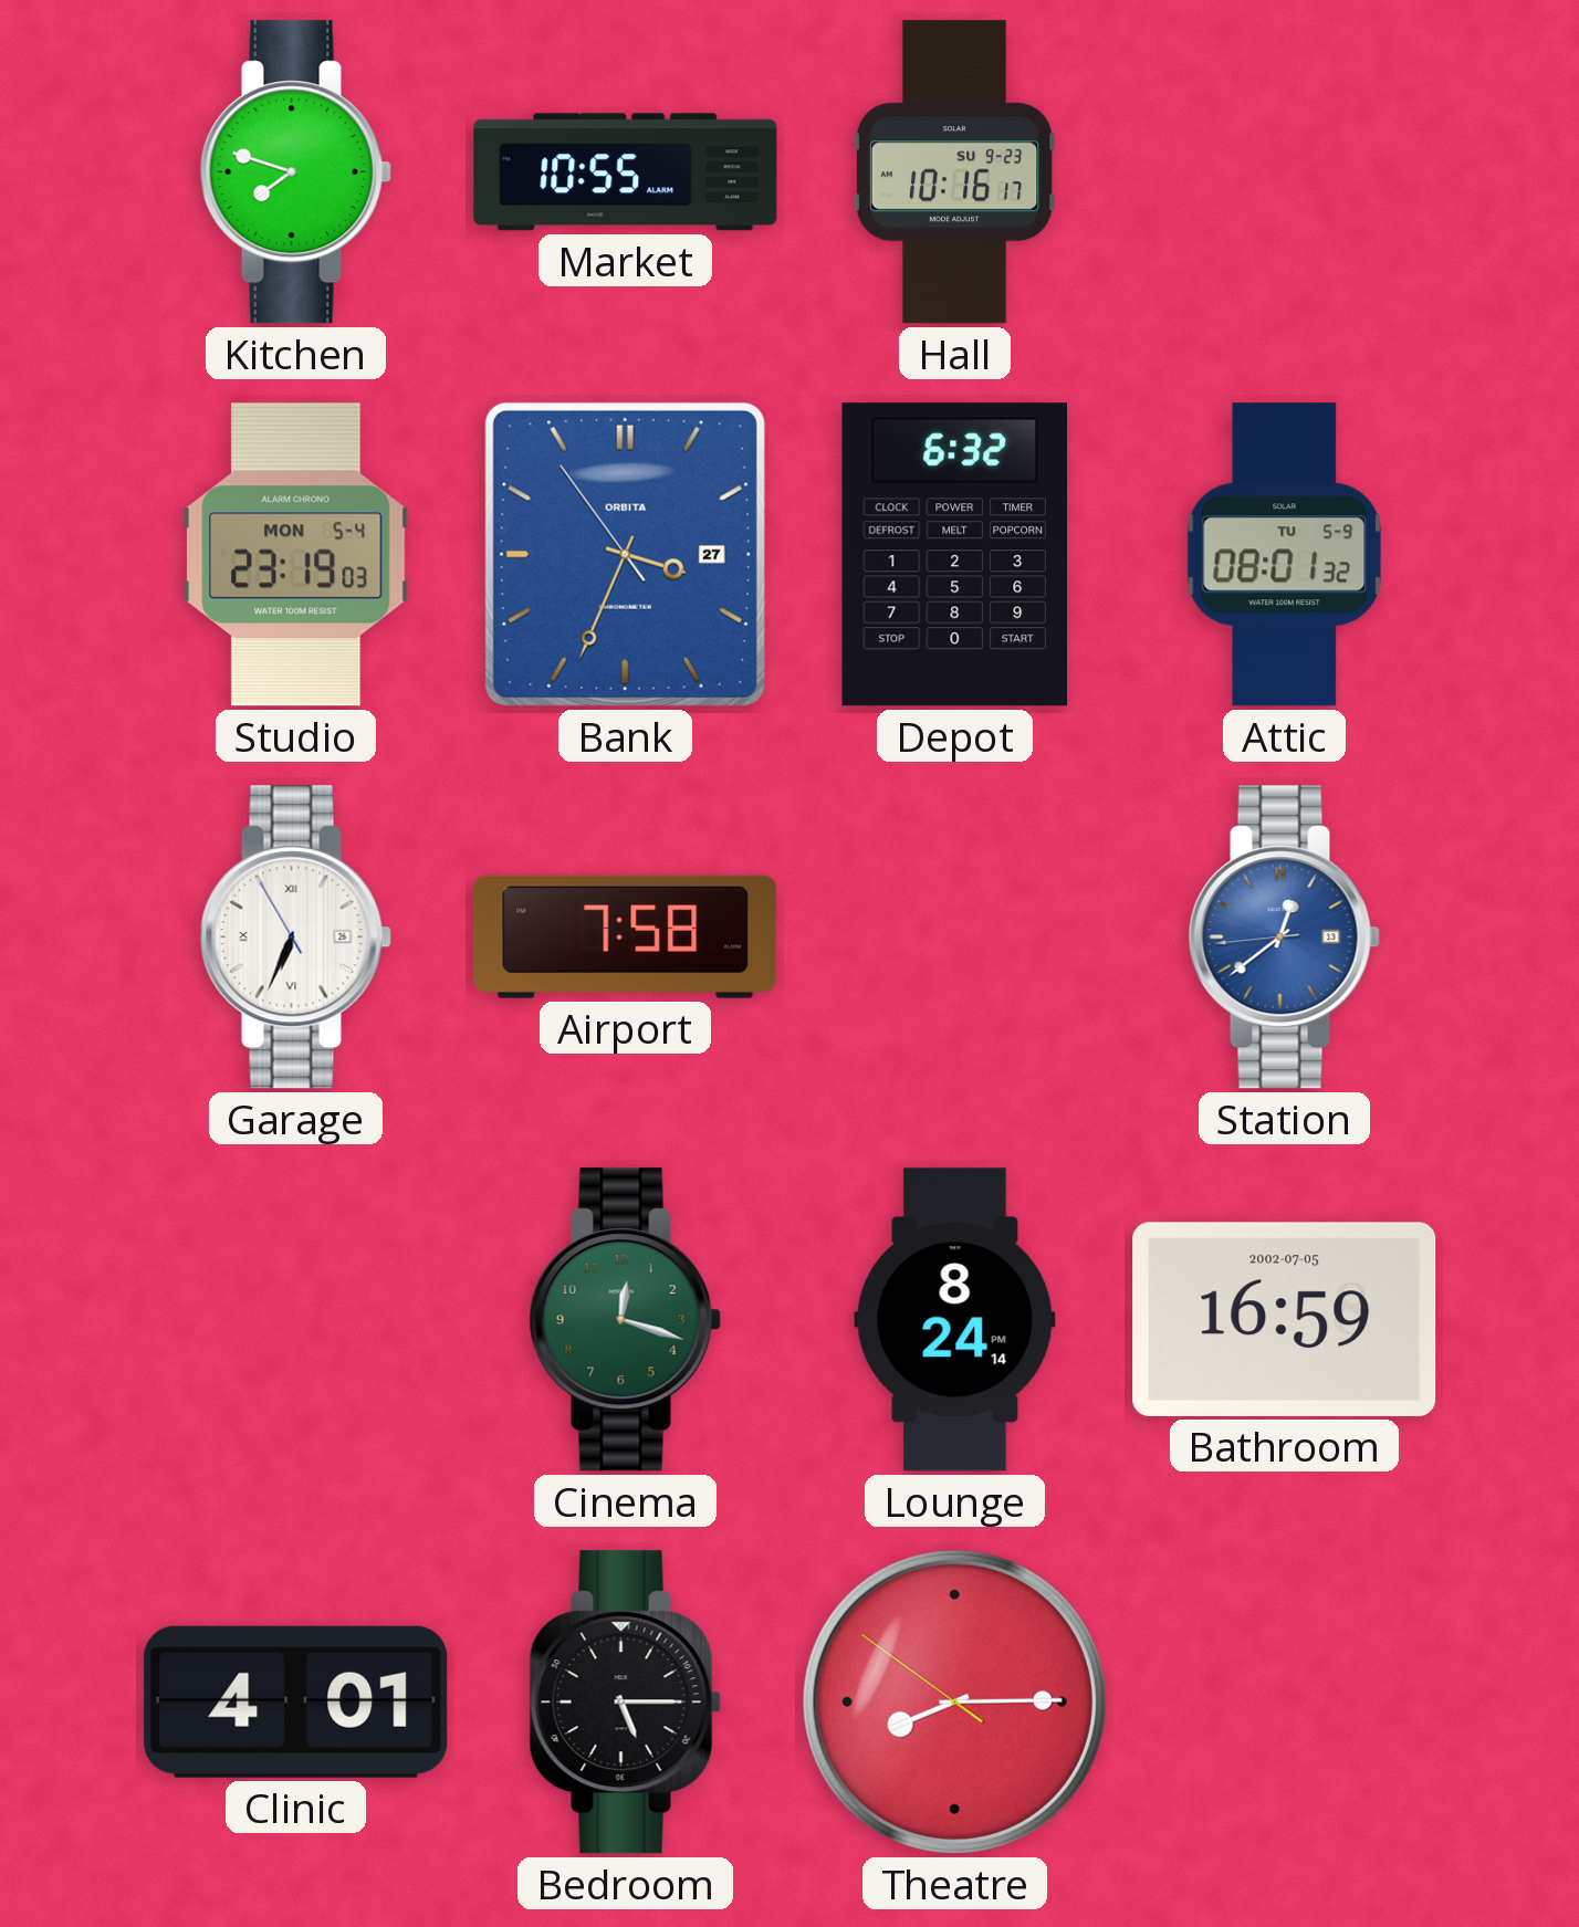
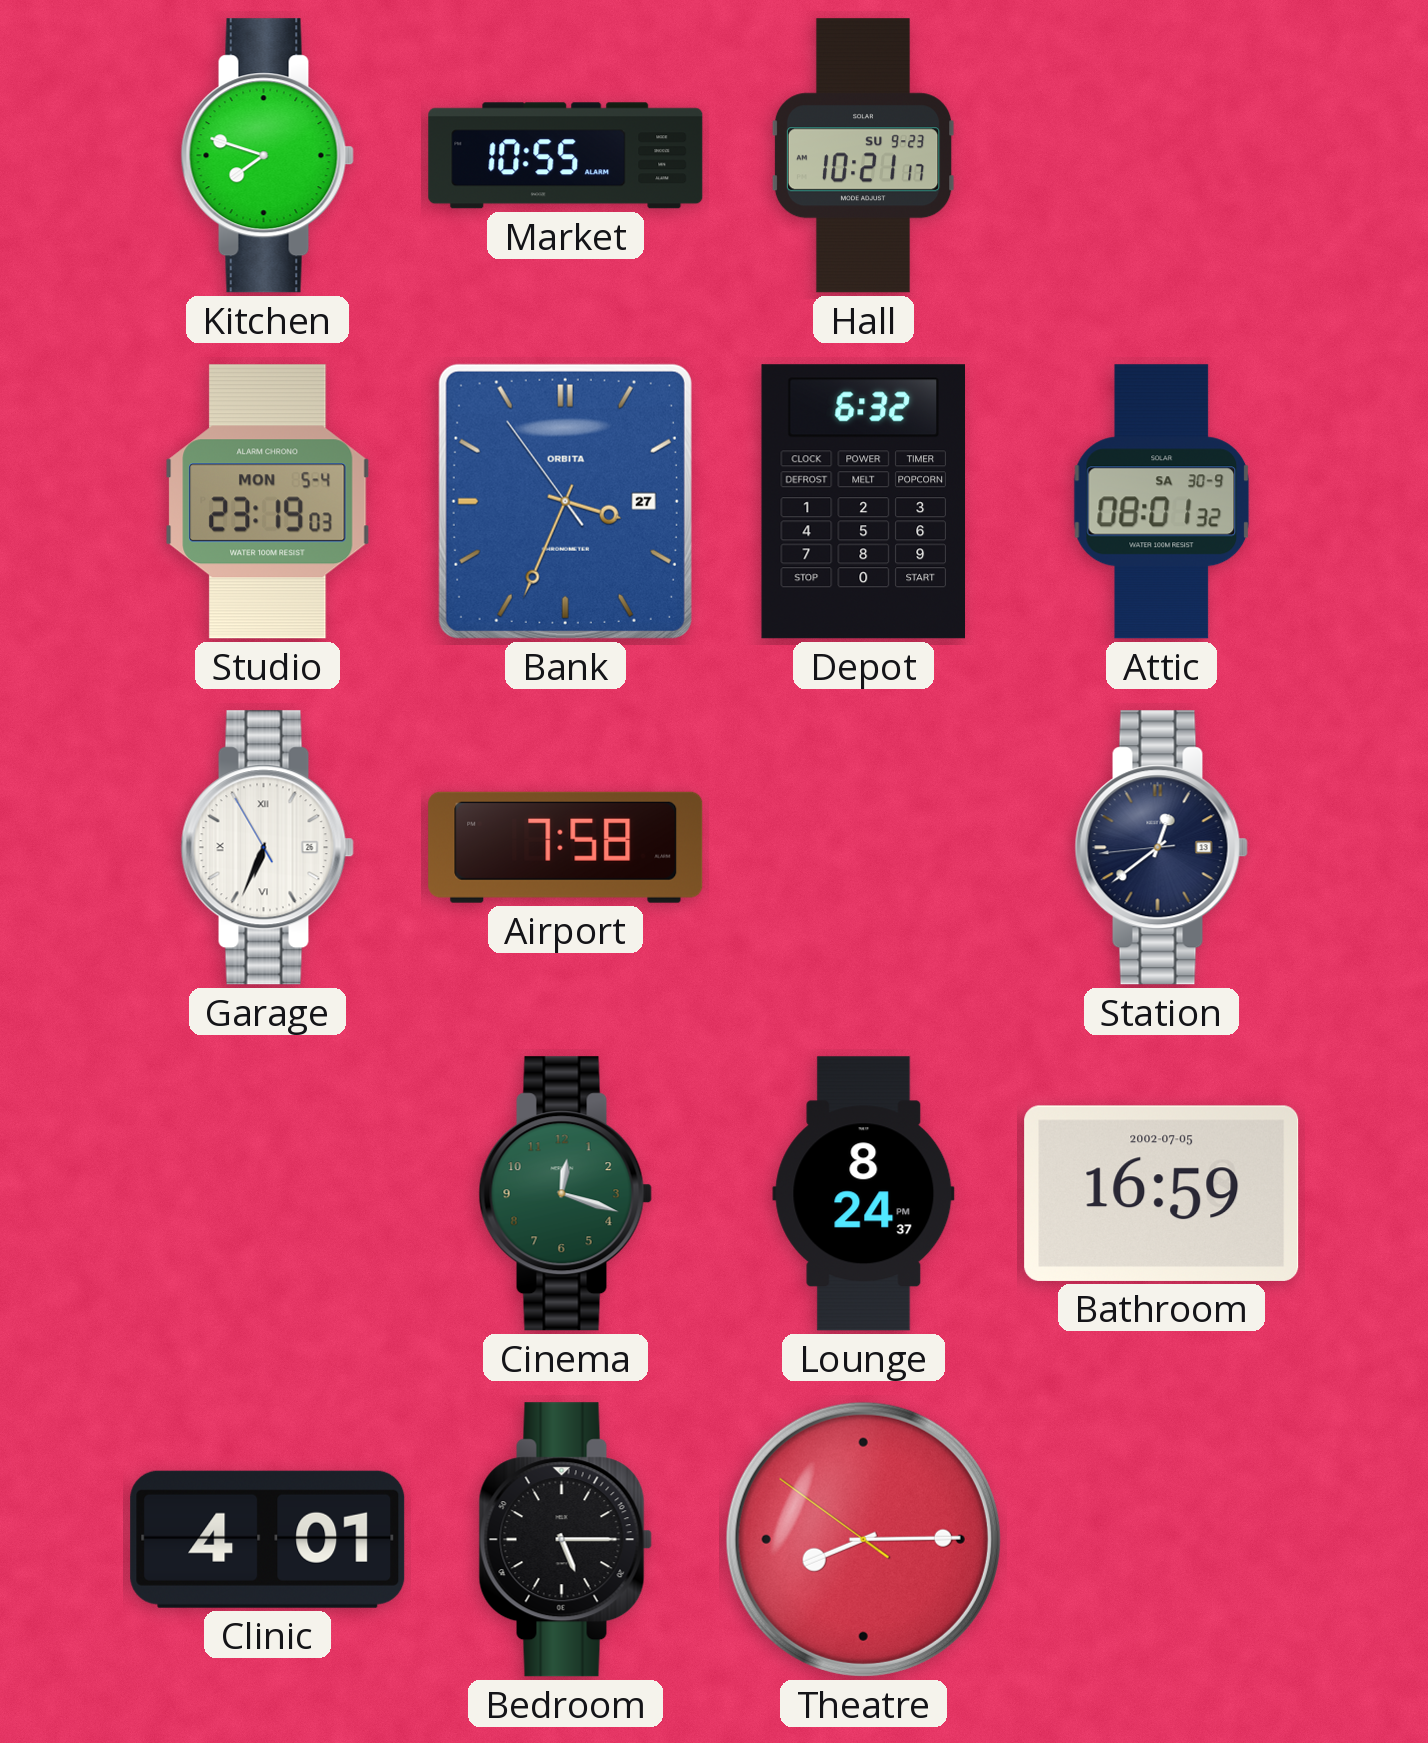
Hall: 10:16 -> 10:21
Attic date: TU 5-9 -> SA 30-9
Station dial: blue -> navy
Lounge: 8:24:14 PM -> 8:24:37 PM
